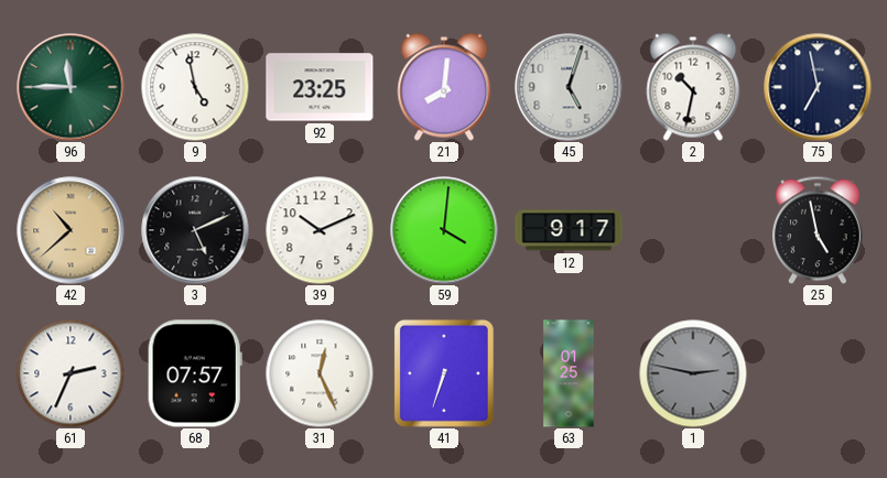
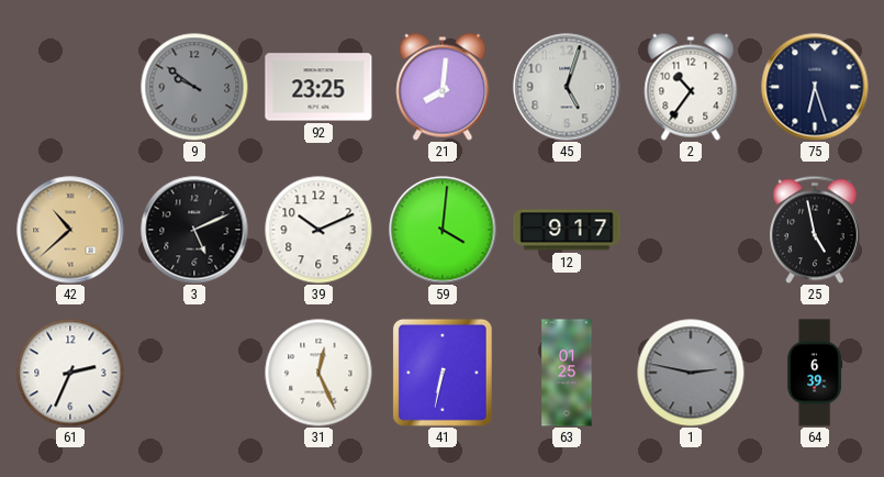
96: 11:45 -> none
9: 4:58 -> 9:51
9 dial: white -> grey
2: 10:32 -> 10:36
75: 6:58 -> 6:27
68: 07:57 -> none
41: 6:33 -> 6:32
64: none -> 6:39
